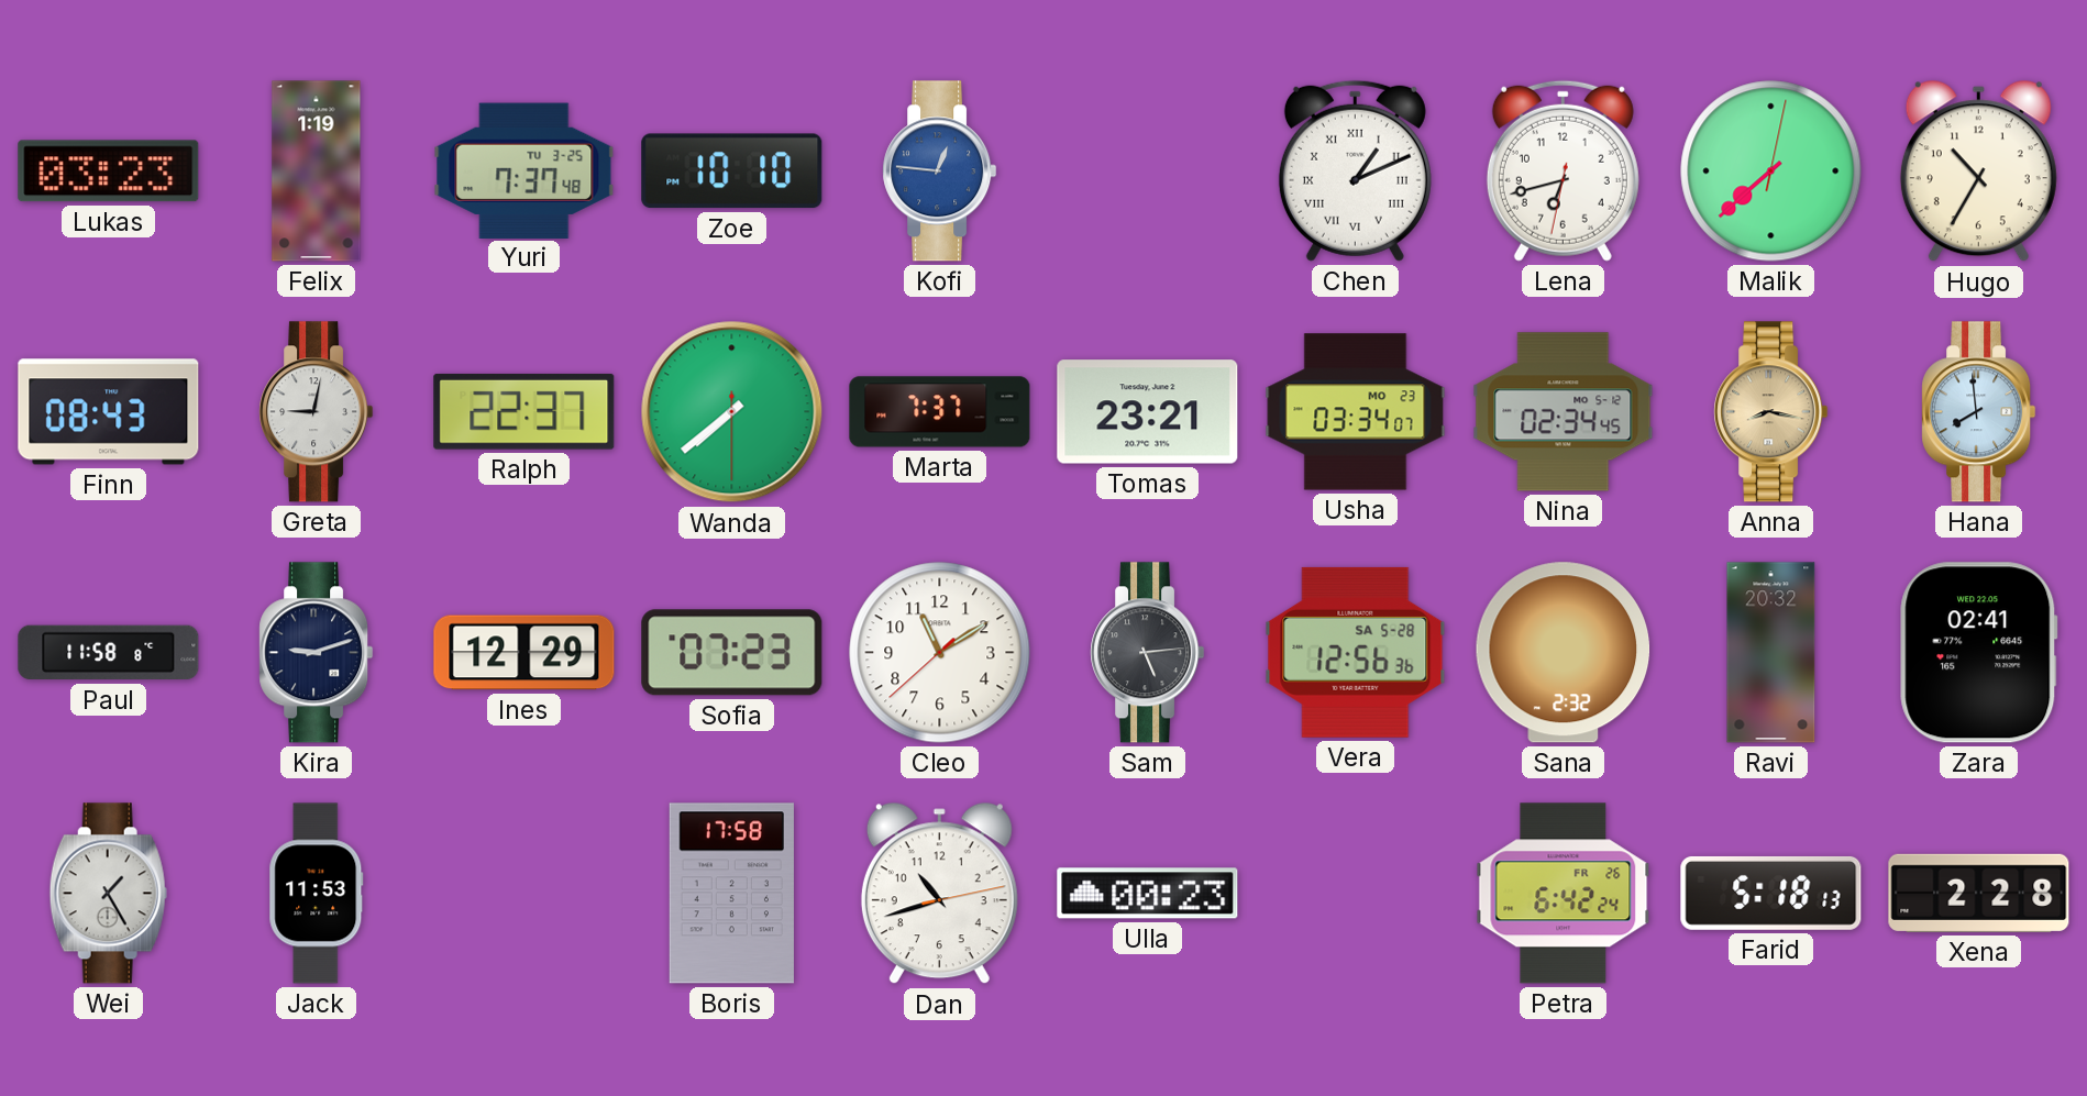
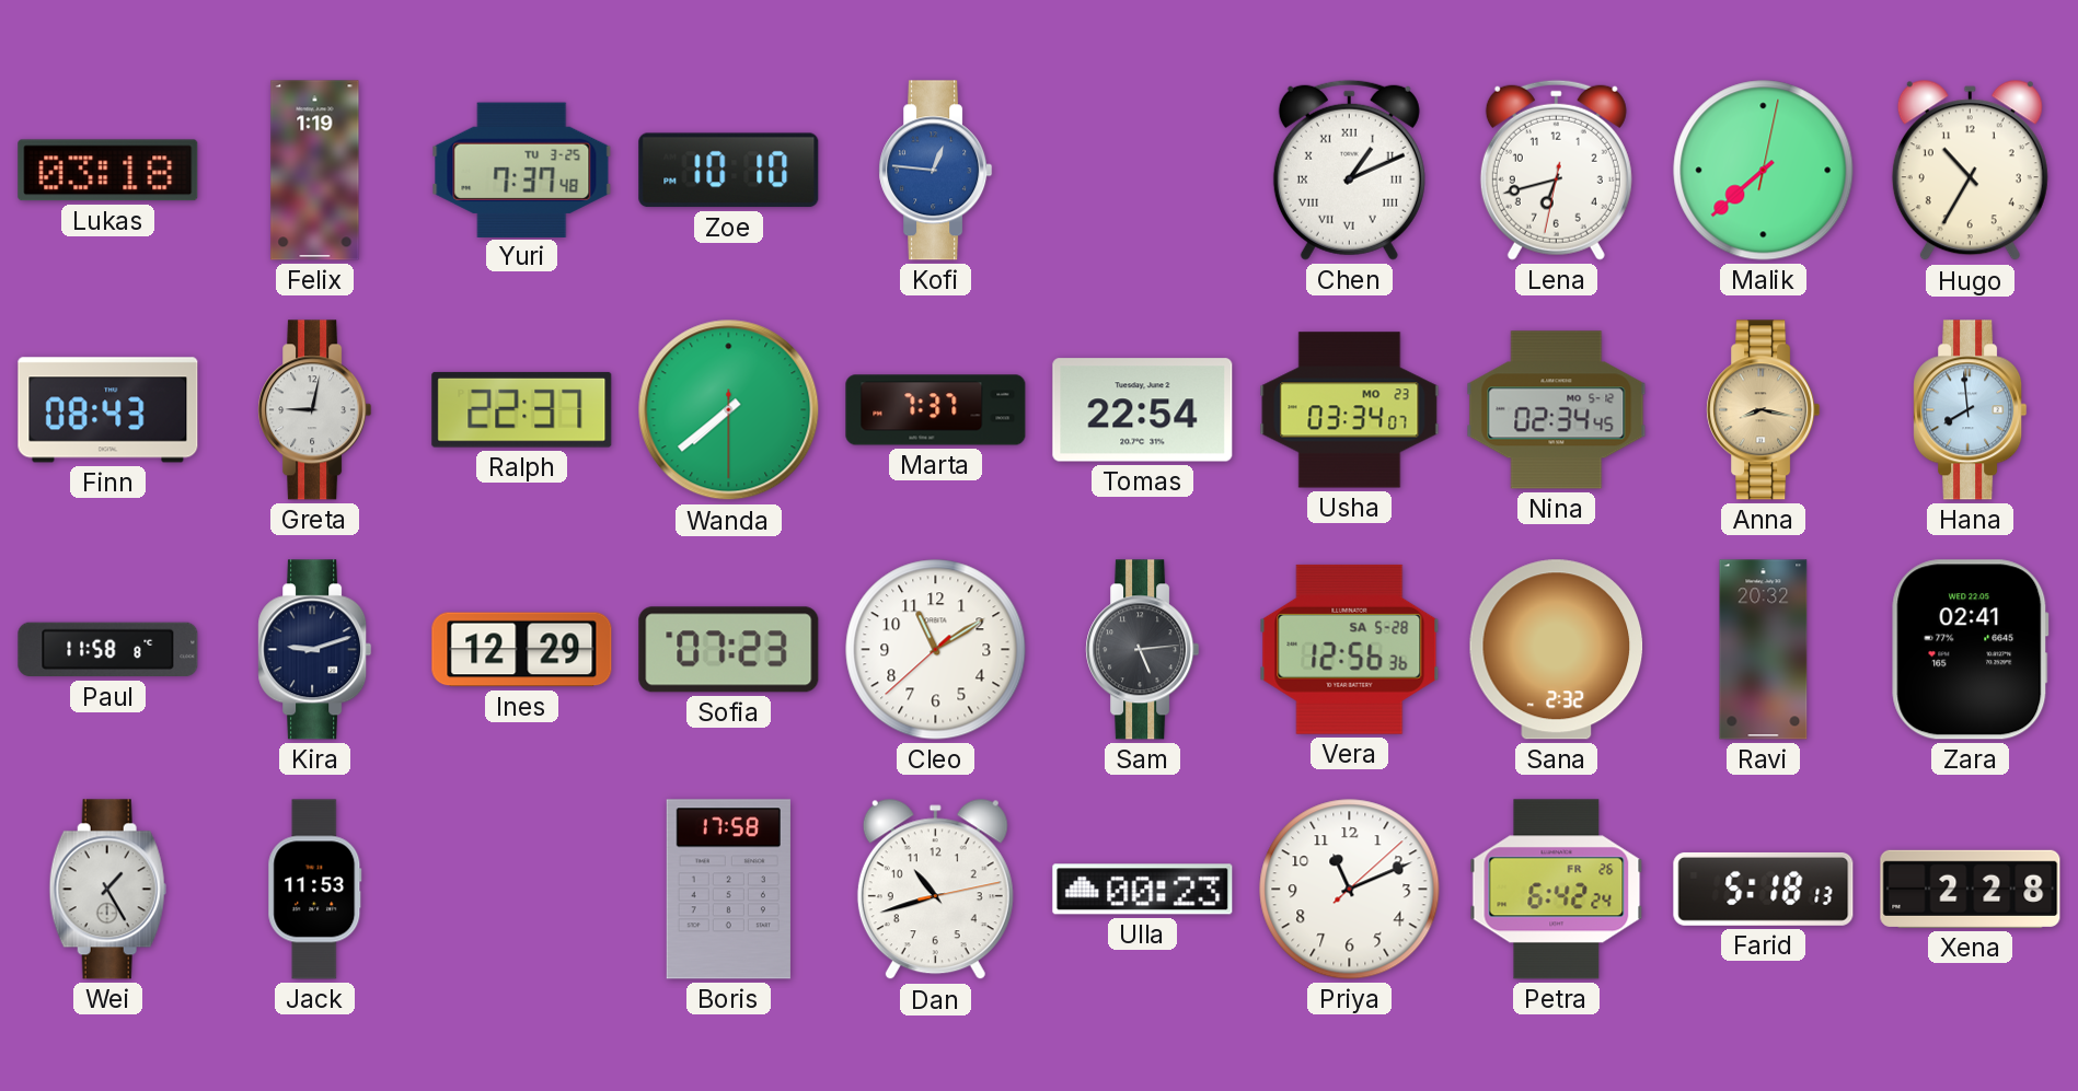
Lukas: 03:23 -> 03:18
Tomas: 23:21 -> 22:54
Priya: none -> 11:11
